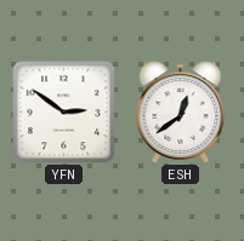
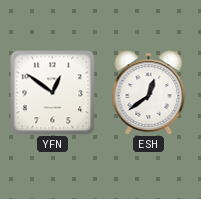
YFN: 2:51 -> 12:51
